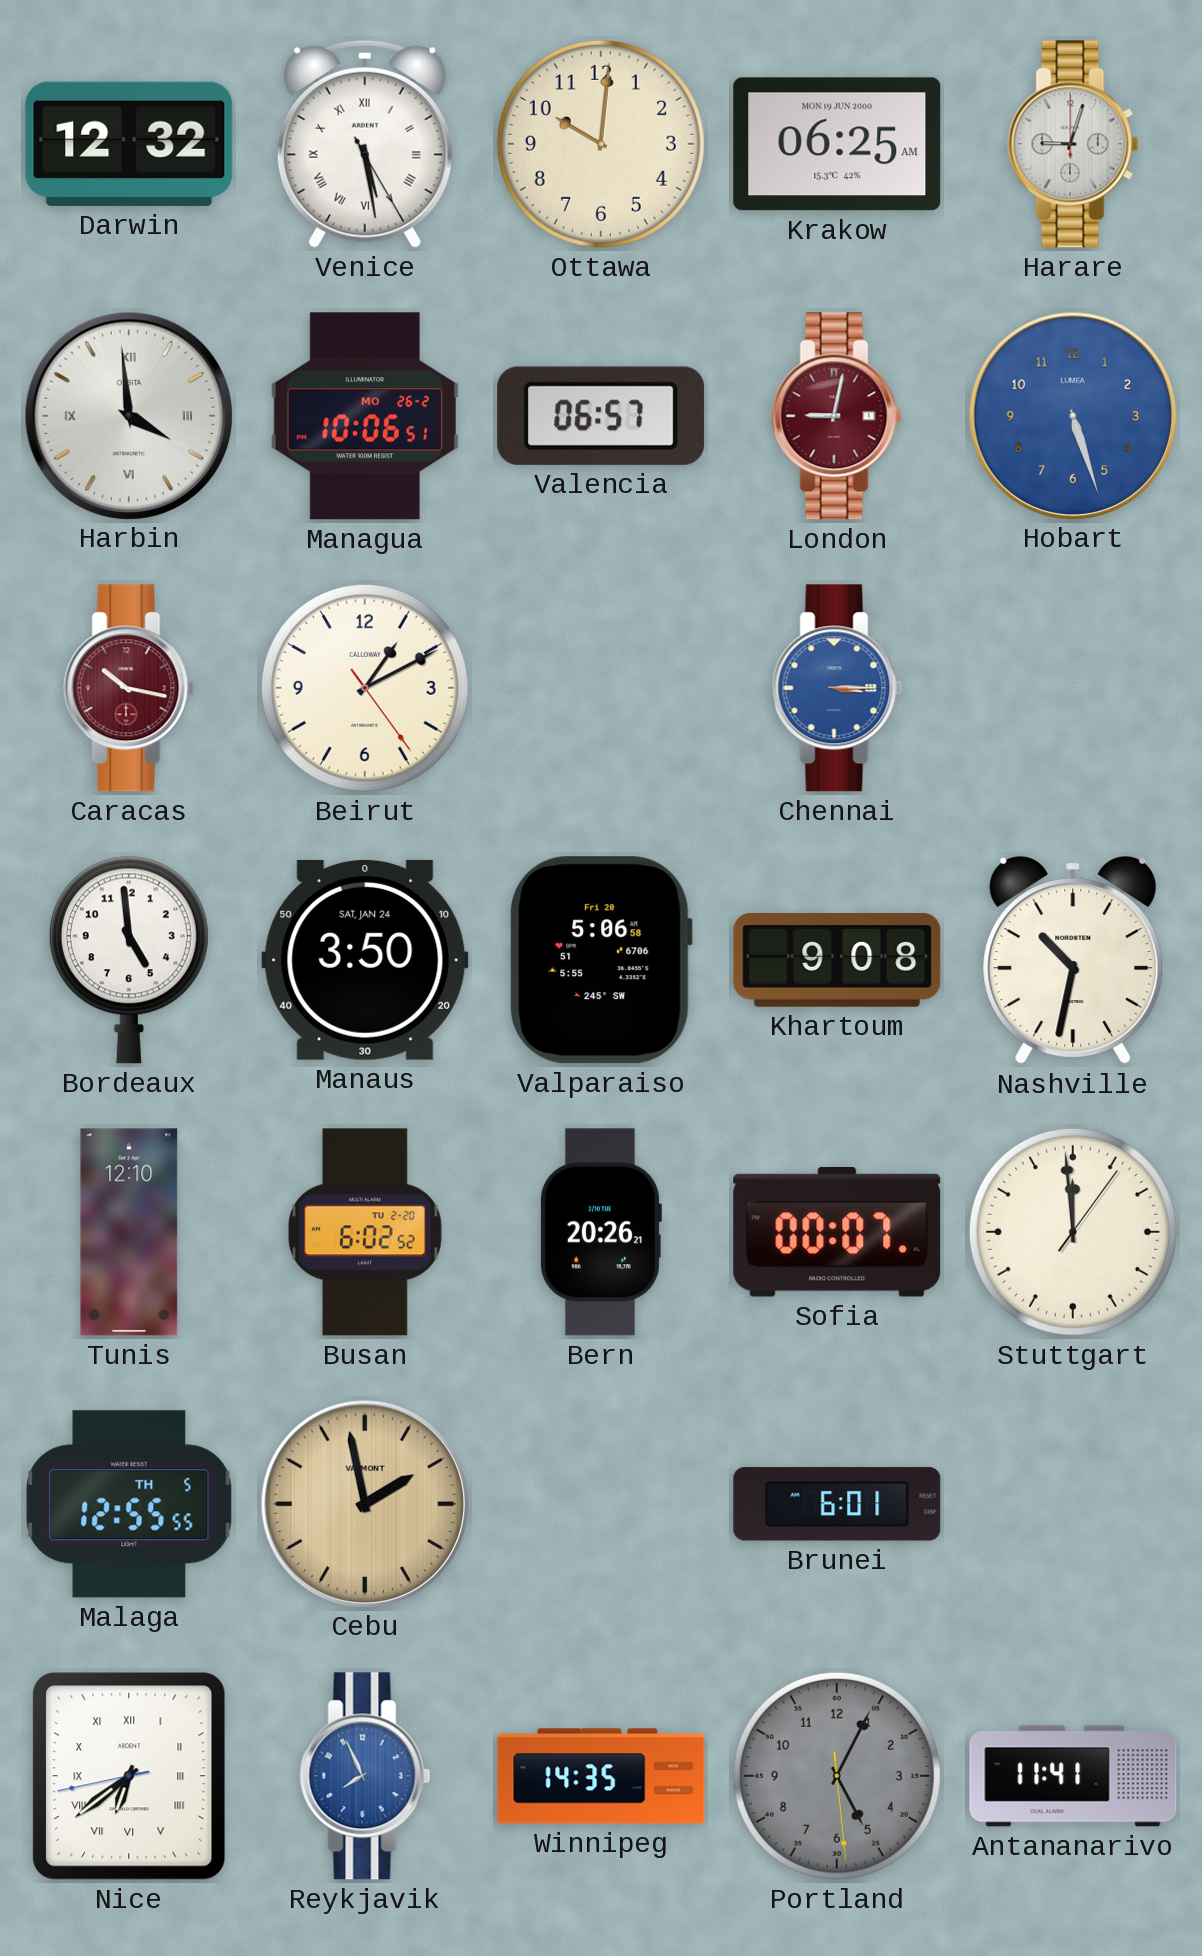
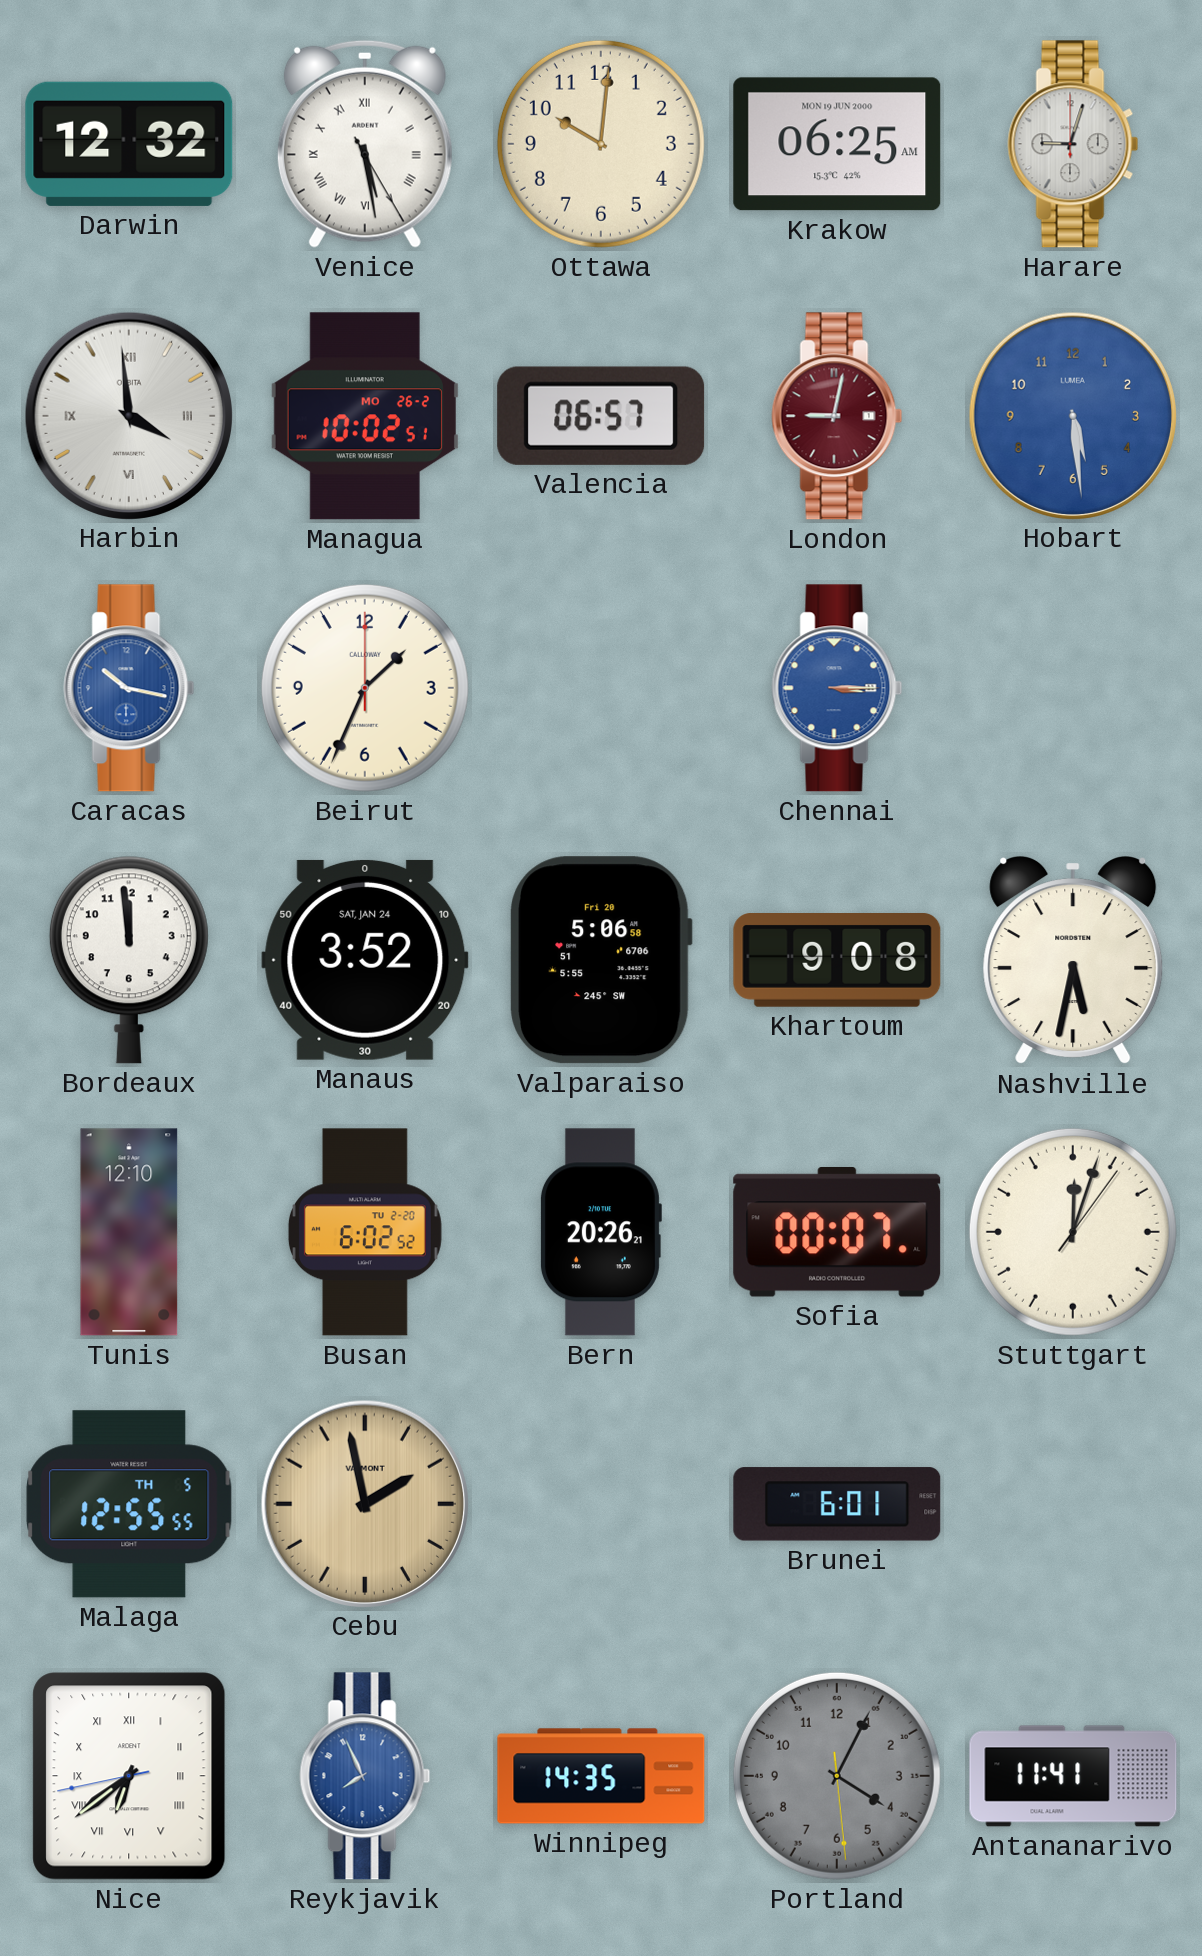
Managua: 10:06 -> 10:02
Hobart: 5:27 -> 5:29
Caracas dial: burgundy -> blue
Beirut: 1:10 -> 1:34
Bordeaux: 4:59 -> 11:59
Manaus: 3:50 -> 3:52
Nashville: 10:32 -> 5:32
Stuttgart: 11:59 -> 12:03
Portland: 5:04 -> 4:04
